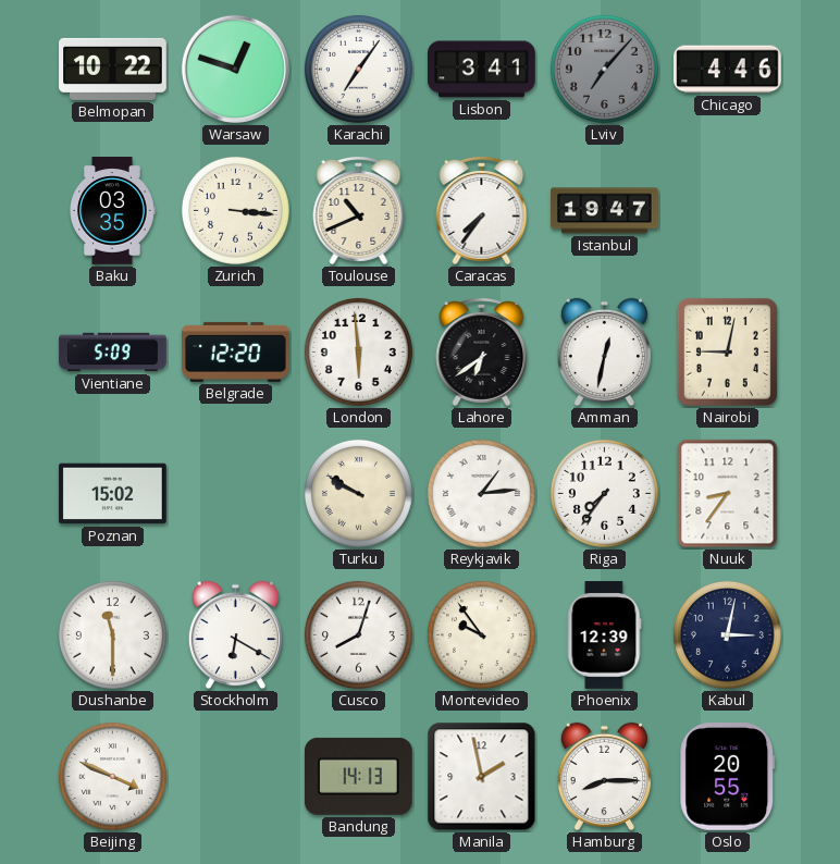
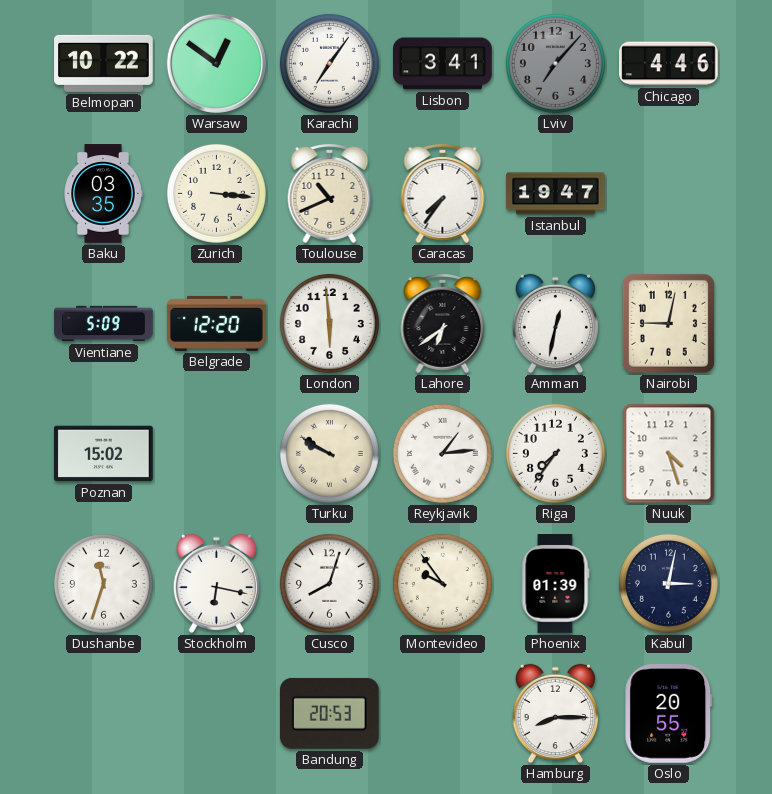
Warsaw: 12:48 -> 12:51
Nuuk: 8:36 -> 4:27
Dushanbe: 11:30 -> 11:33
Stockholm: 6:20 -> 6:17
Phoenix: 12:39 -> 01:39
Beijing: 3:49 -> none
Bandung: 14:13 -> 20:53
Manila: 1:58 -> none
